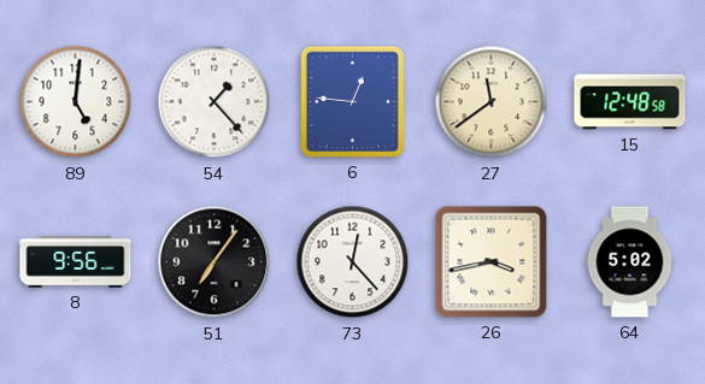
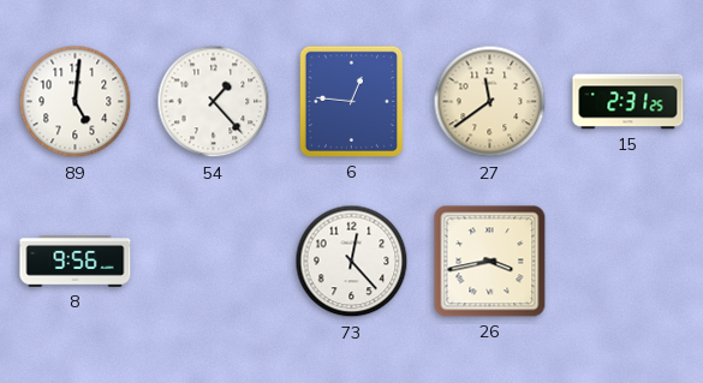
15: 12:48 -> 2:31
51: 7:06 -> none
64: 5:02 -> none
